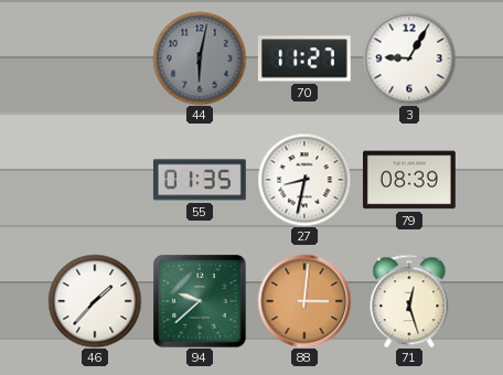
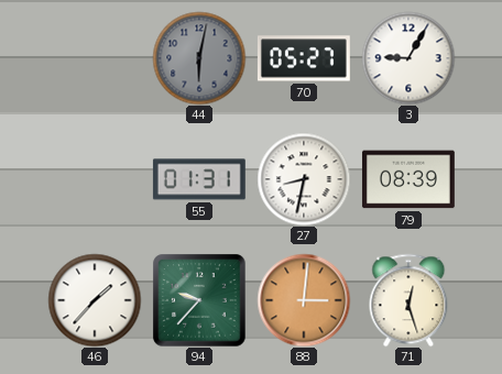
70: 11:27 -> 05:27
55: 01:35 -> 01:31
94: 9:38 -> 9:37
